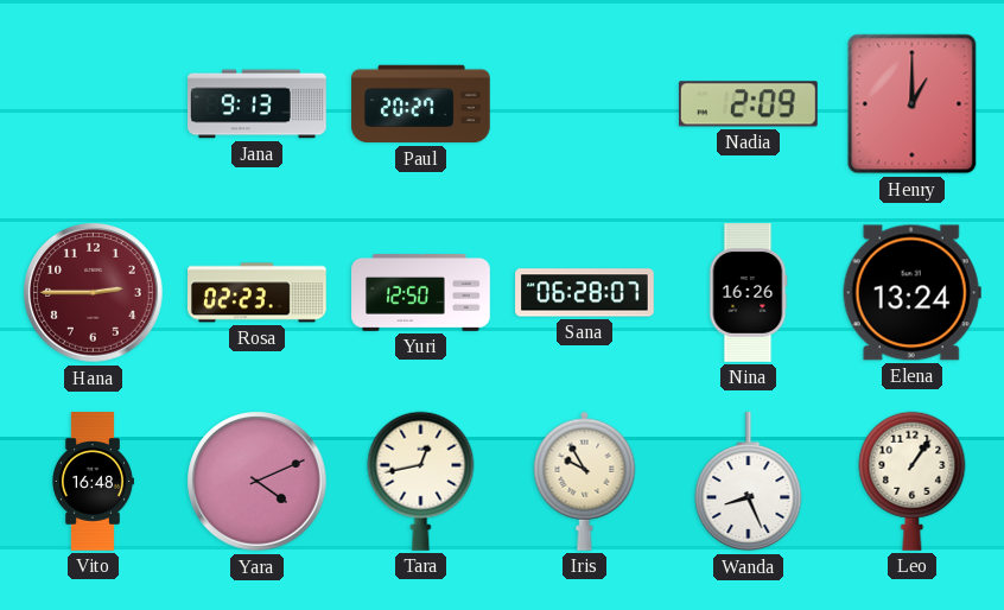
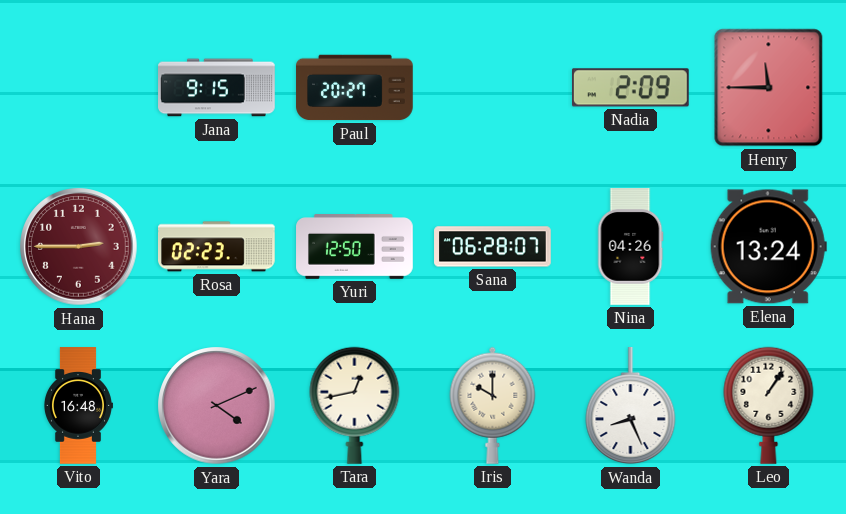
Jana: 9:13 -> 9:15
Henry: 1:00 -> 11:45
Nina: 16:26 -> 04:26
Iris: 9:55 -> 10:00
